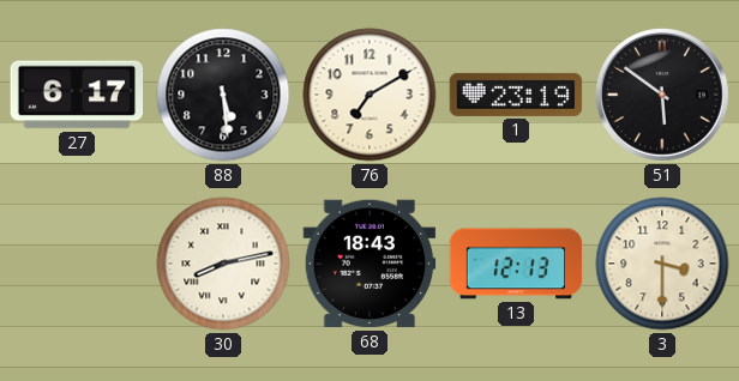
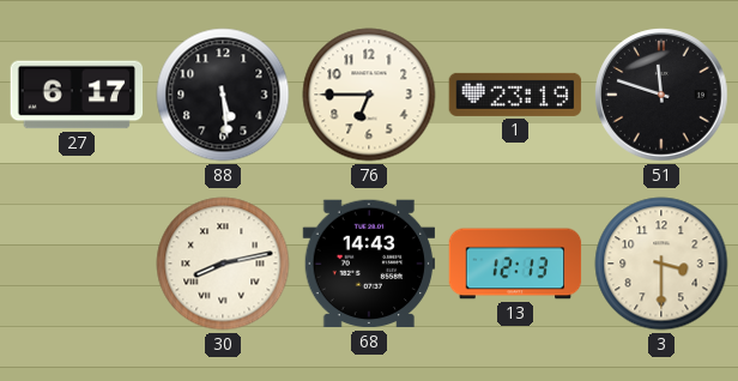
76: 7:10 -> 6:45
51: 5:51 -> 11:48
68: 18:43 -> 14:43
